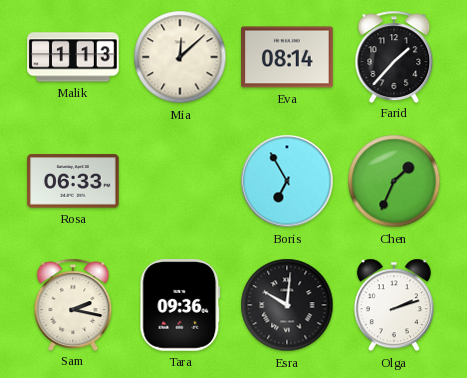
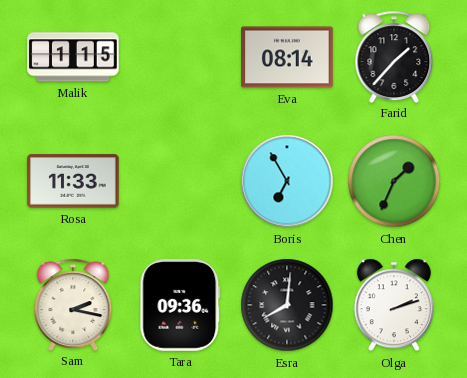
Malik: 1:13 -> 1:15
Mia: 12:08 -> none
Rosa: 06:33 -> 11:33
Esra: 10:01 -> 8:01
